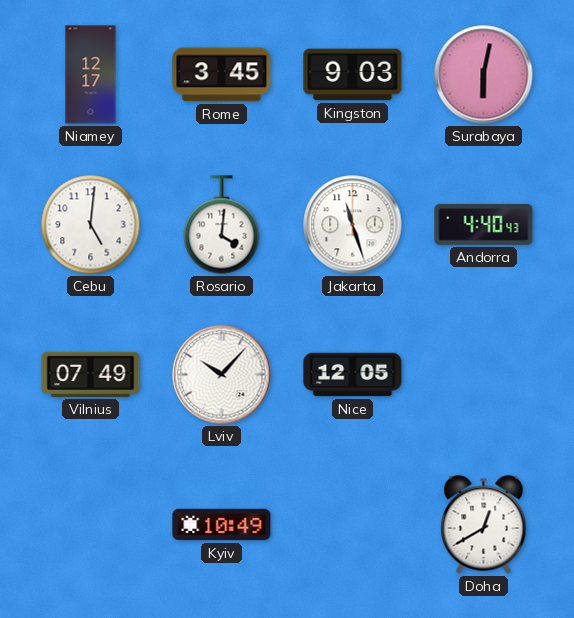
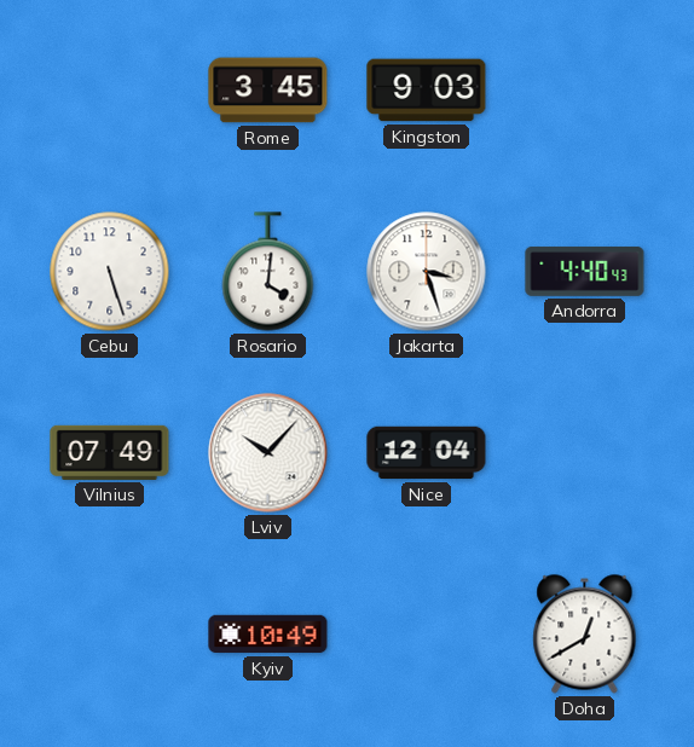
Niamey: 12:17 -> none
Surabaya: 6:02 -> none
Cebu: 5:01 -> 5:27
Jakarta: 11:27 -> 3:27
Nice: 12:05 -> 12:04
